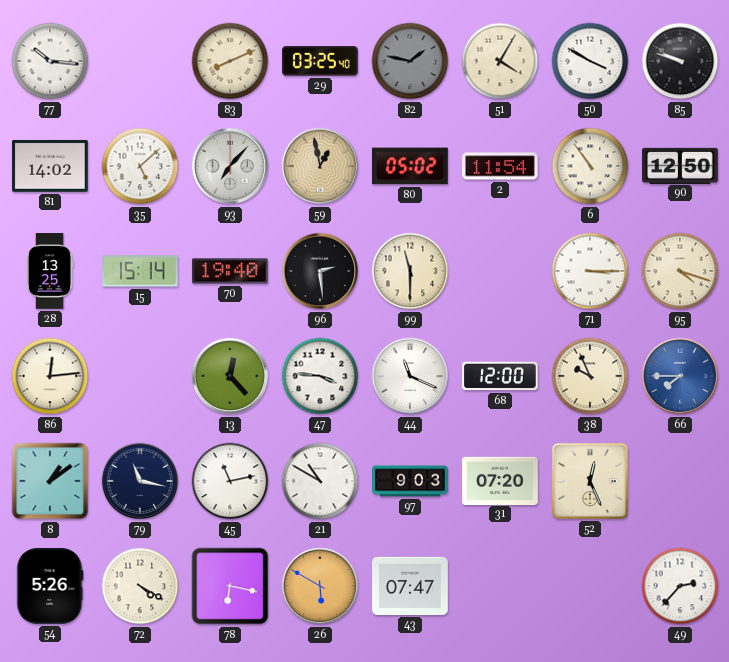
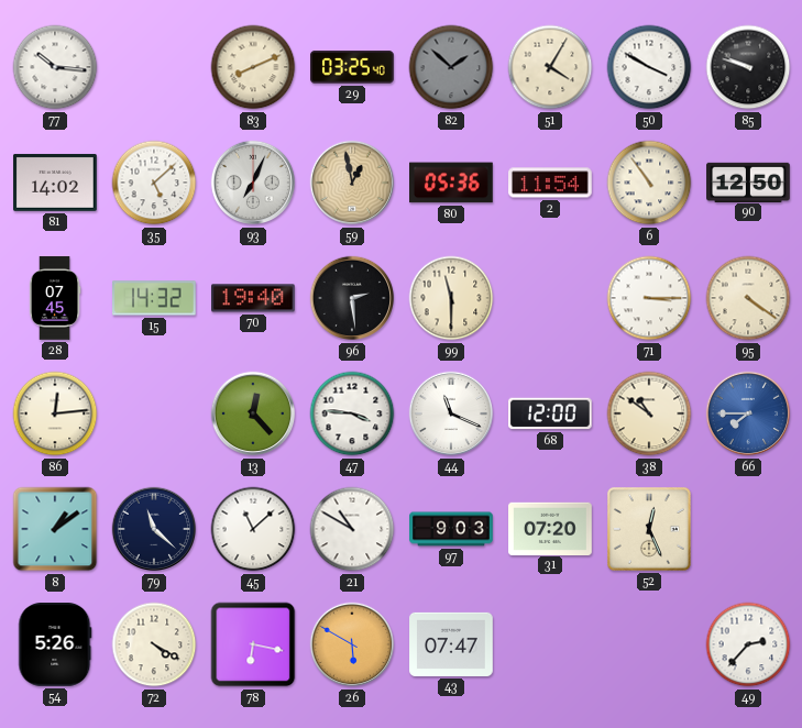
82: 1:47 -> 1:52
93: 7:07 -> 7:04
80: 05:02 -> 05:36
28: 13:25 -> 07:45
15: 15:14 -> 14:32
95: 4:18 -> 4:21
38: 9:56 -> 10:51
79: 11:17 -> 11:22
45: 11:13 -> 11:08
